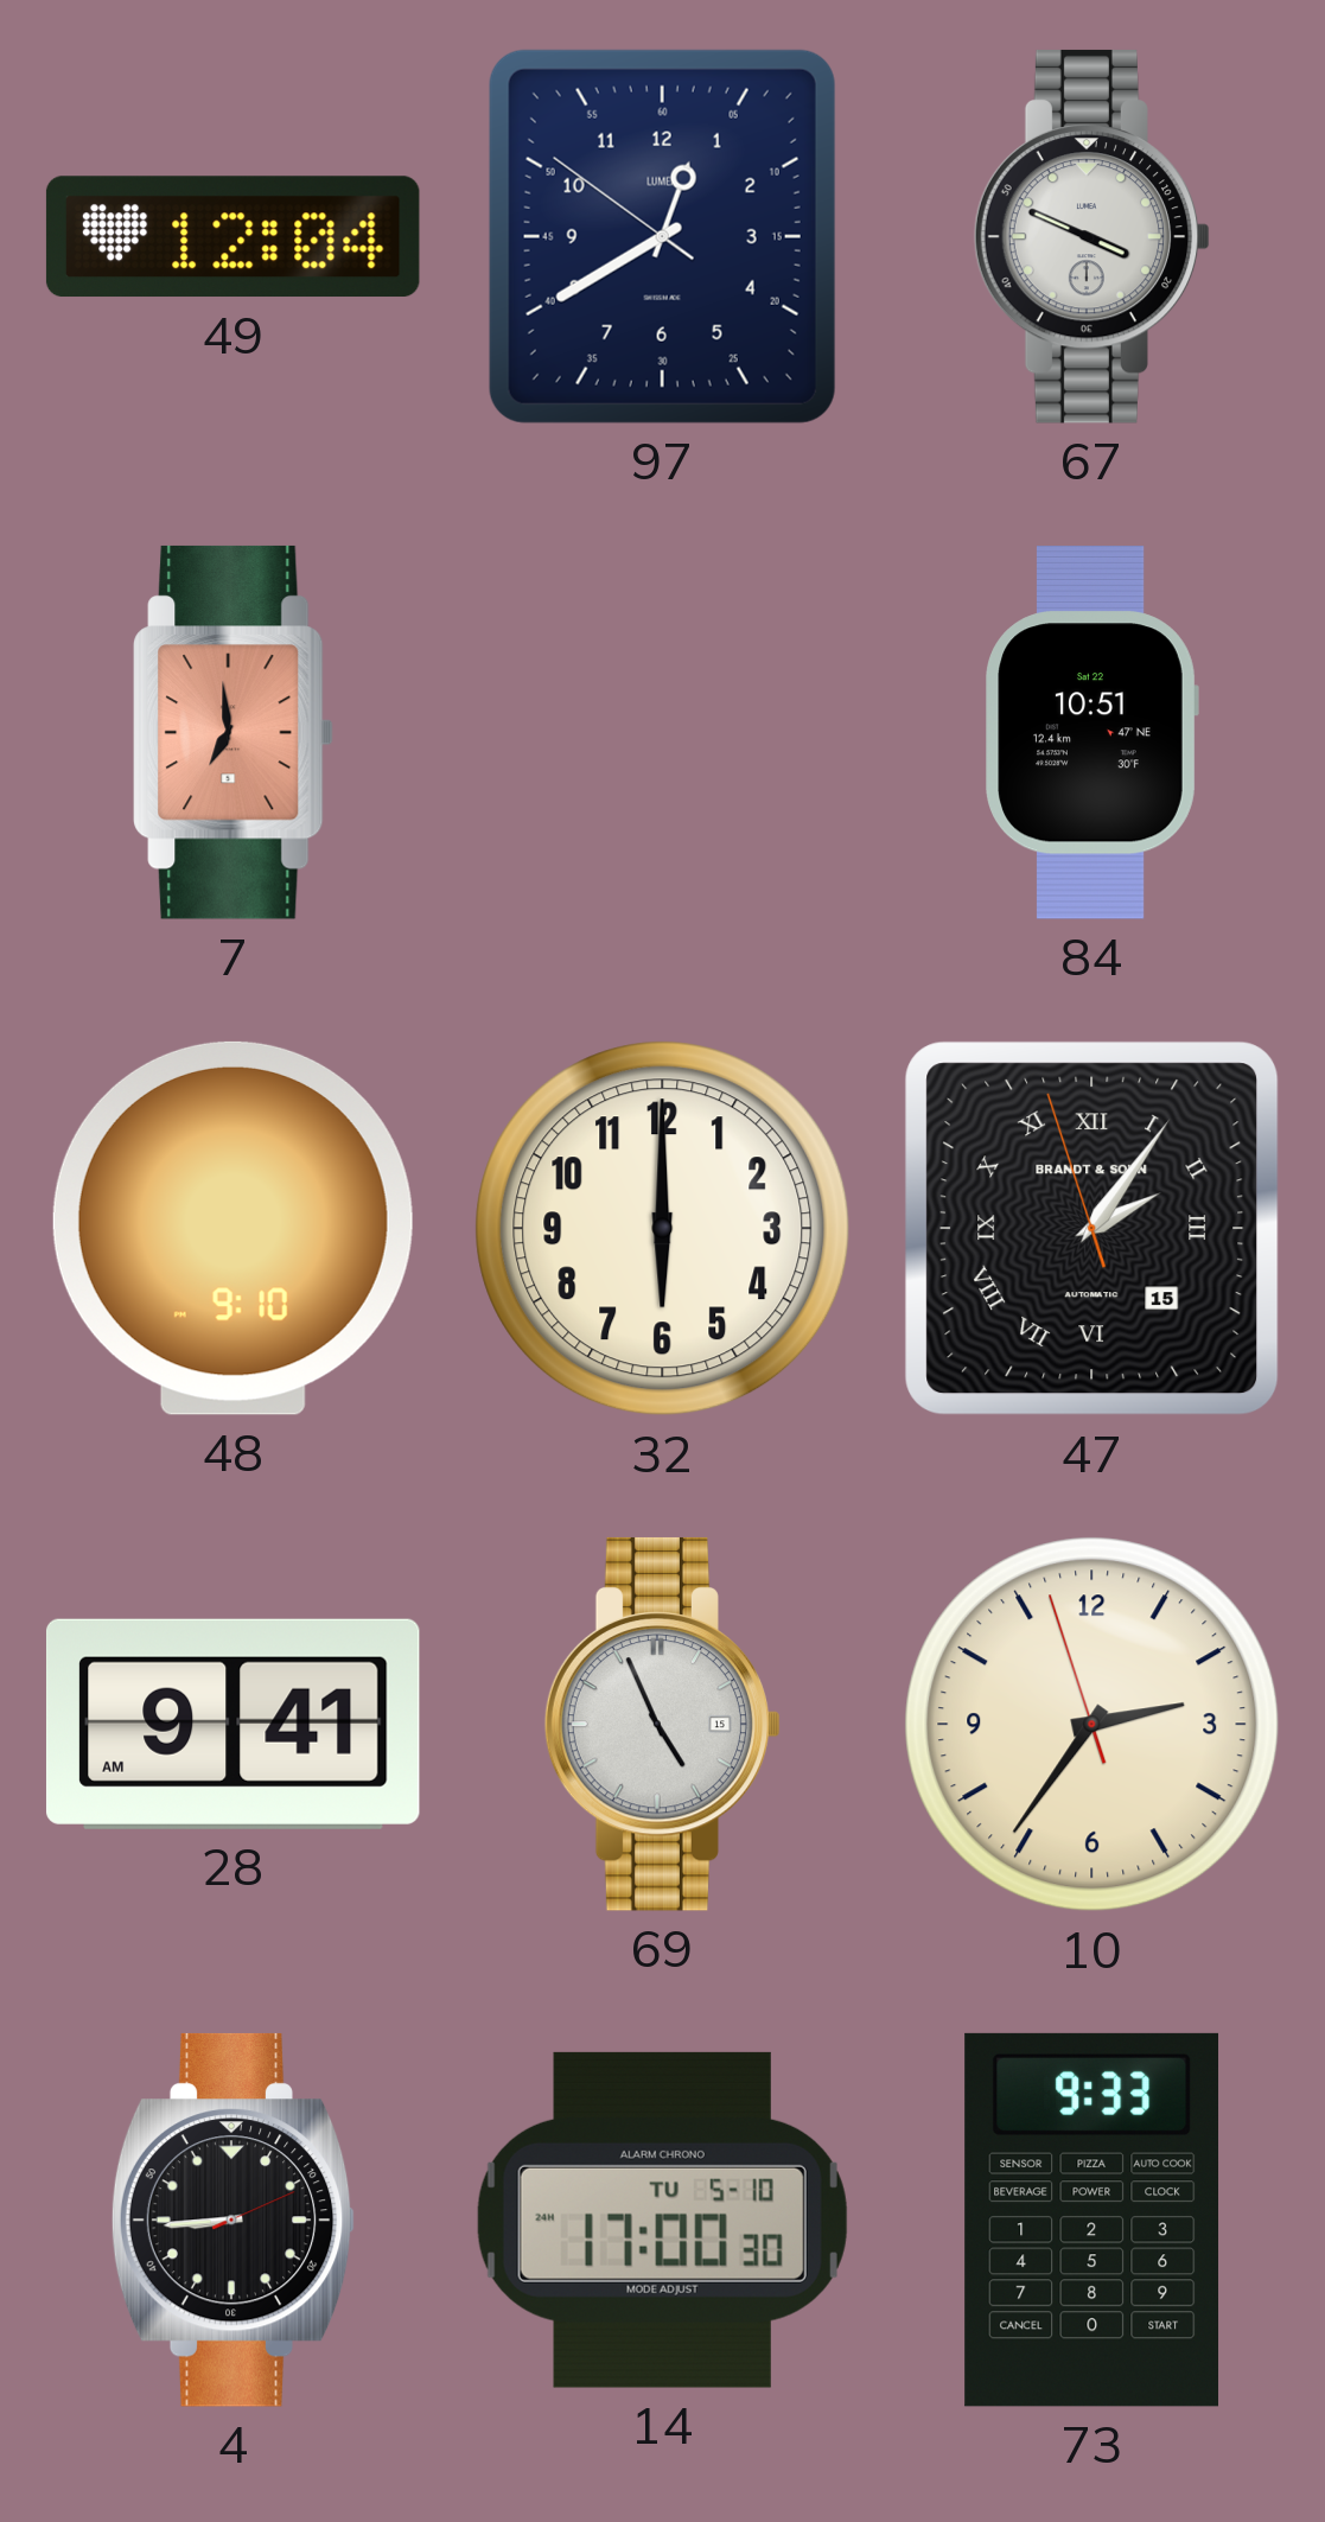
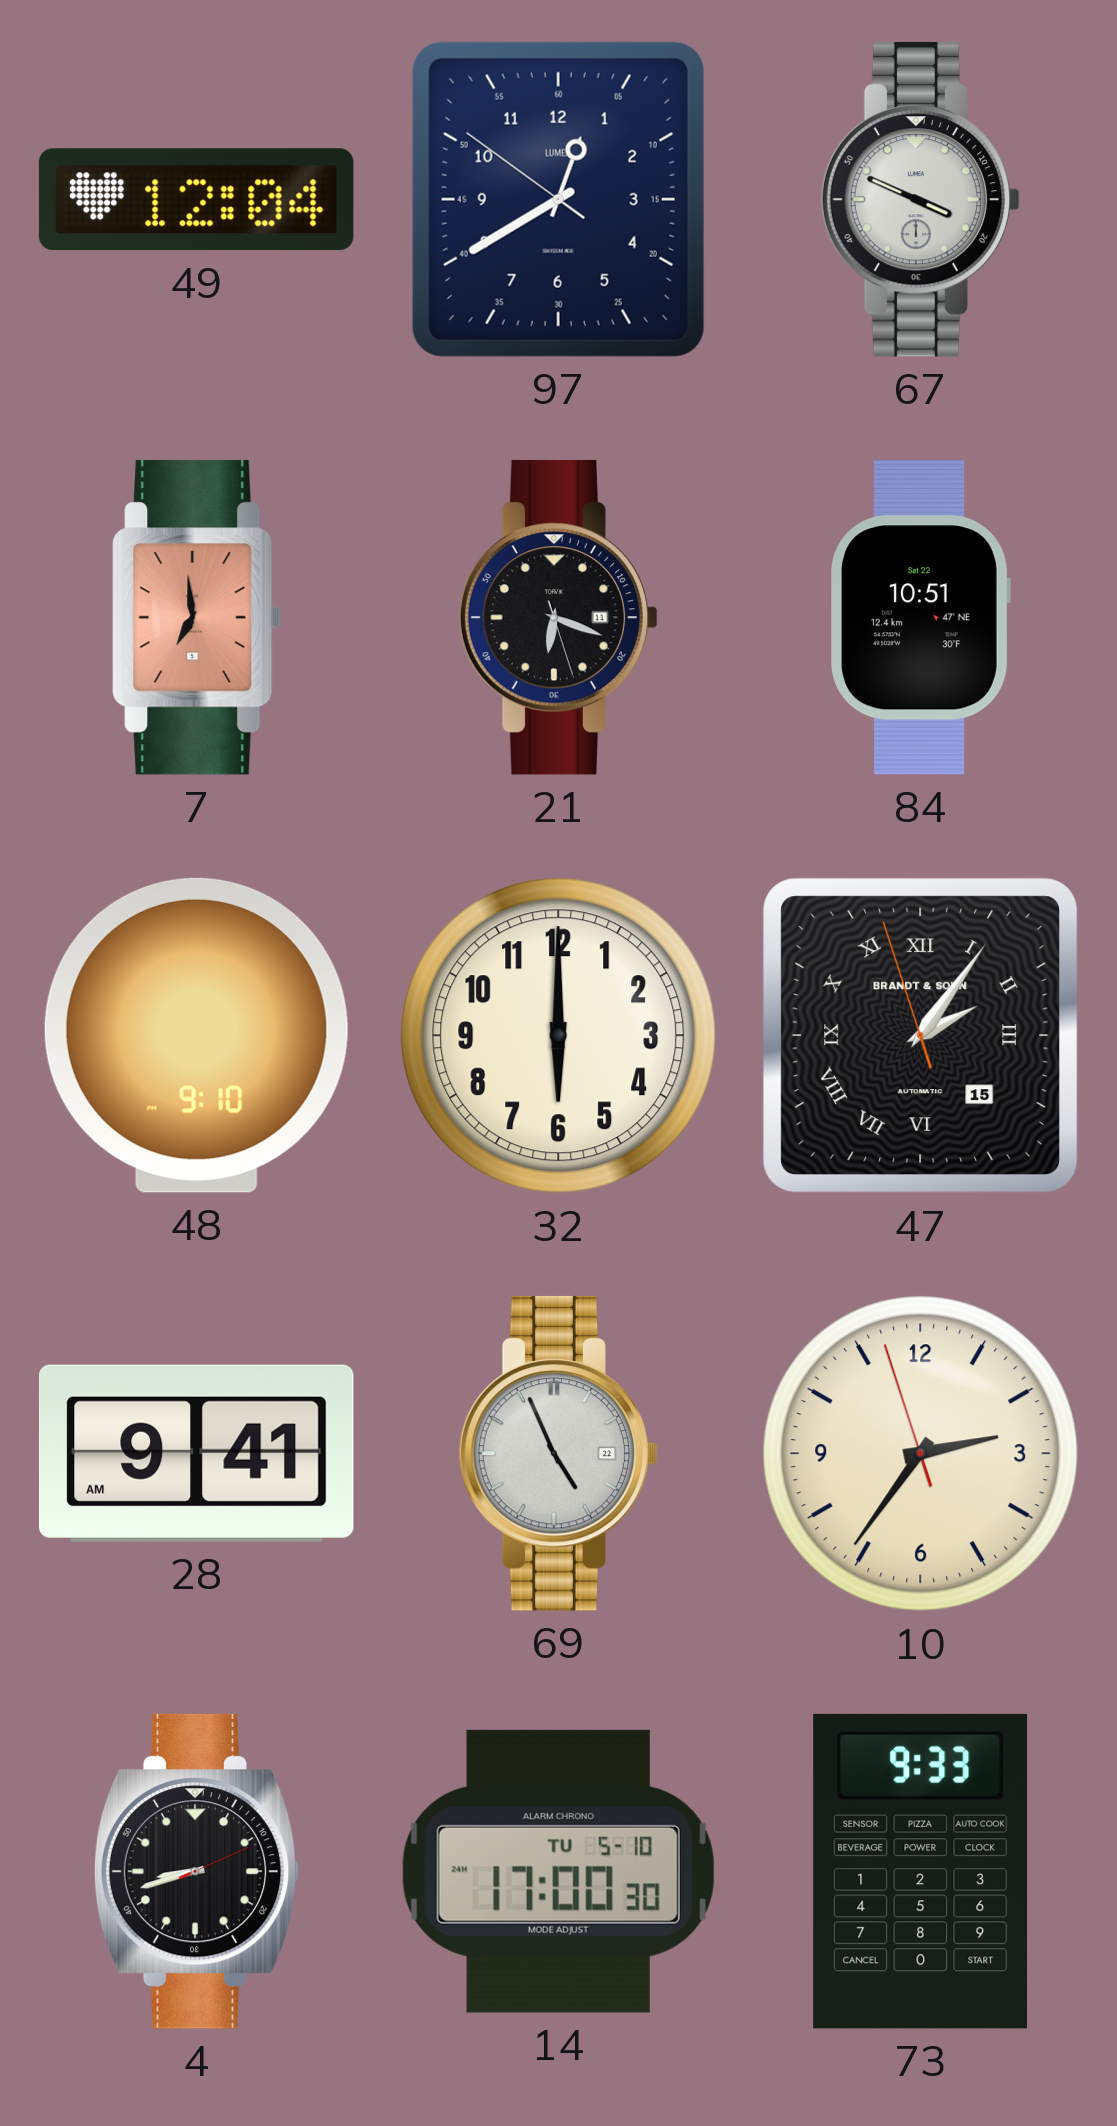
21: none -> 6:18
69 date: 15 -> 22
4: 8:44 -> 8:42
